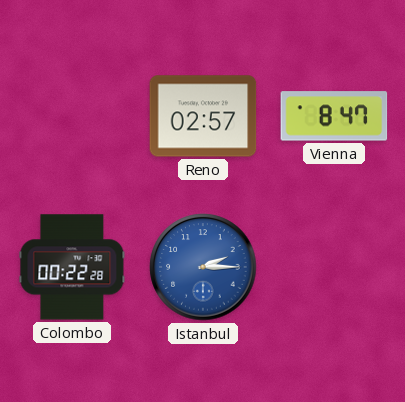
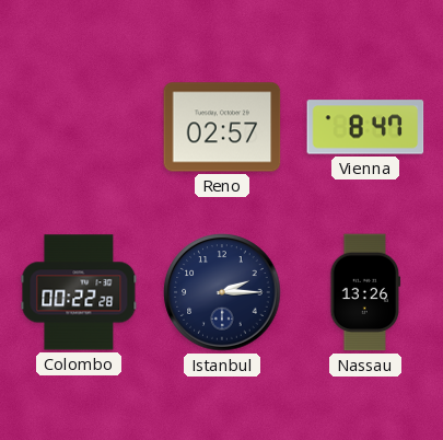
Istanbul dial: blue -> navy
Nassau: none -> 13:26
